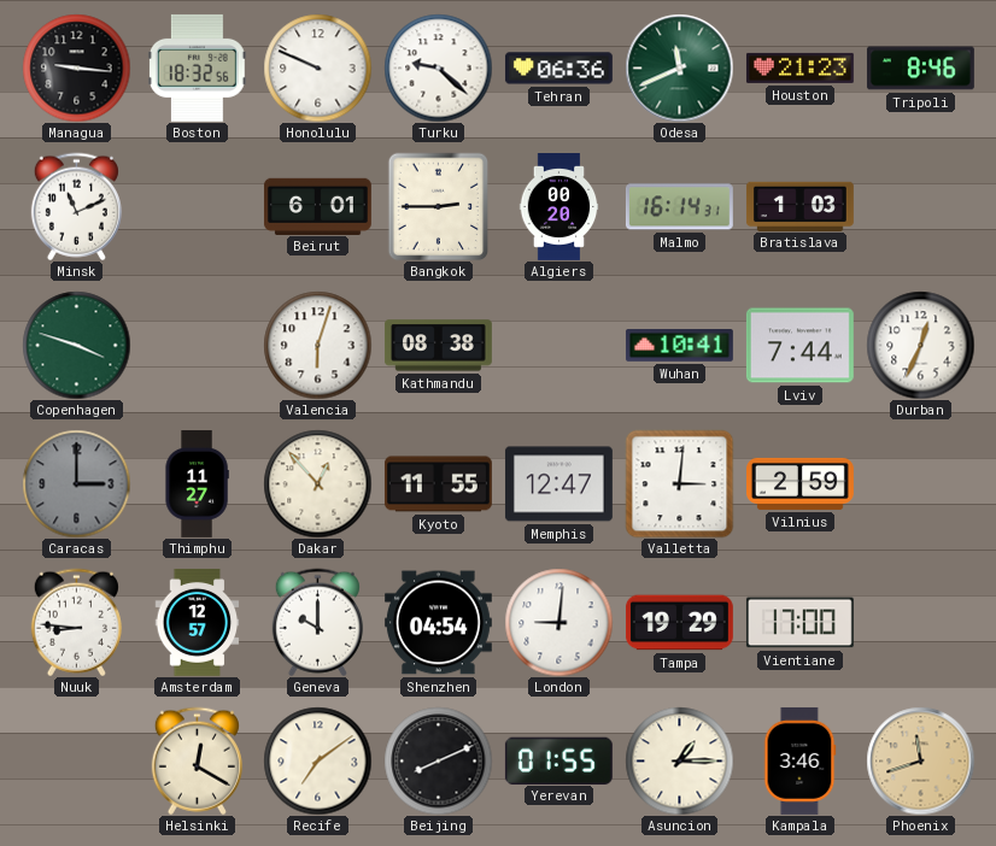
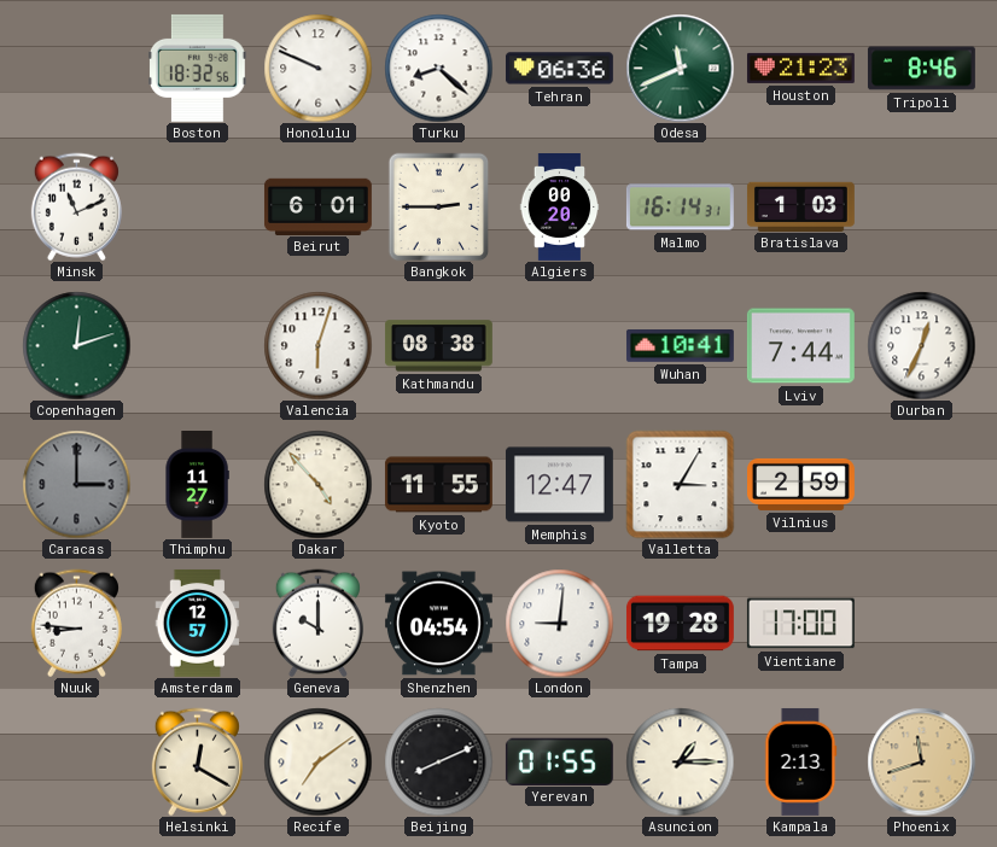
Managua: 9:16 -> none
Turku: 9:22 -> 8:22
Copenhagen: 3:48 -> 12:12
Dakar: 12:53 -> 4:53
Valletta: 3:01 -> 3:05
Tampa: 19:29 -> 19:28
Kampala: 3:46 -> 2:13
